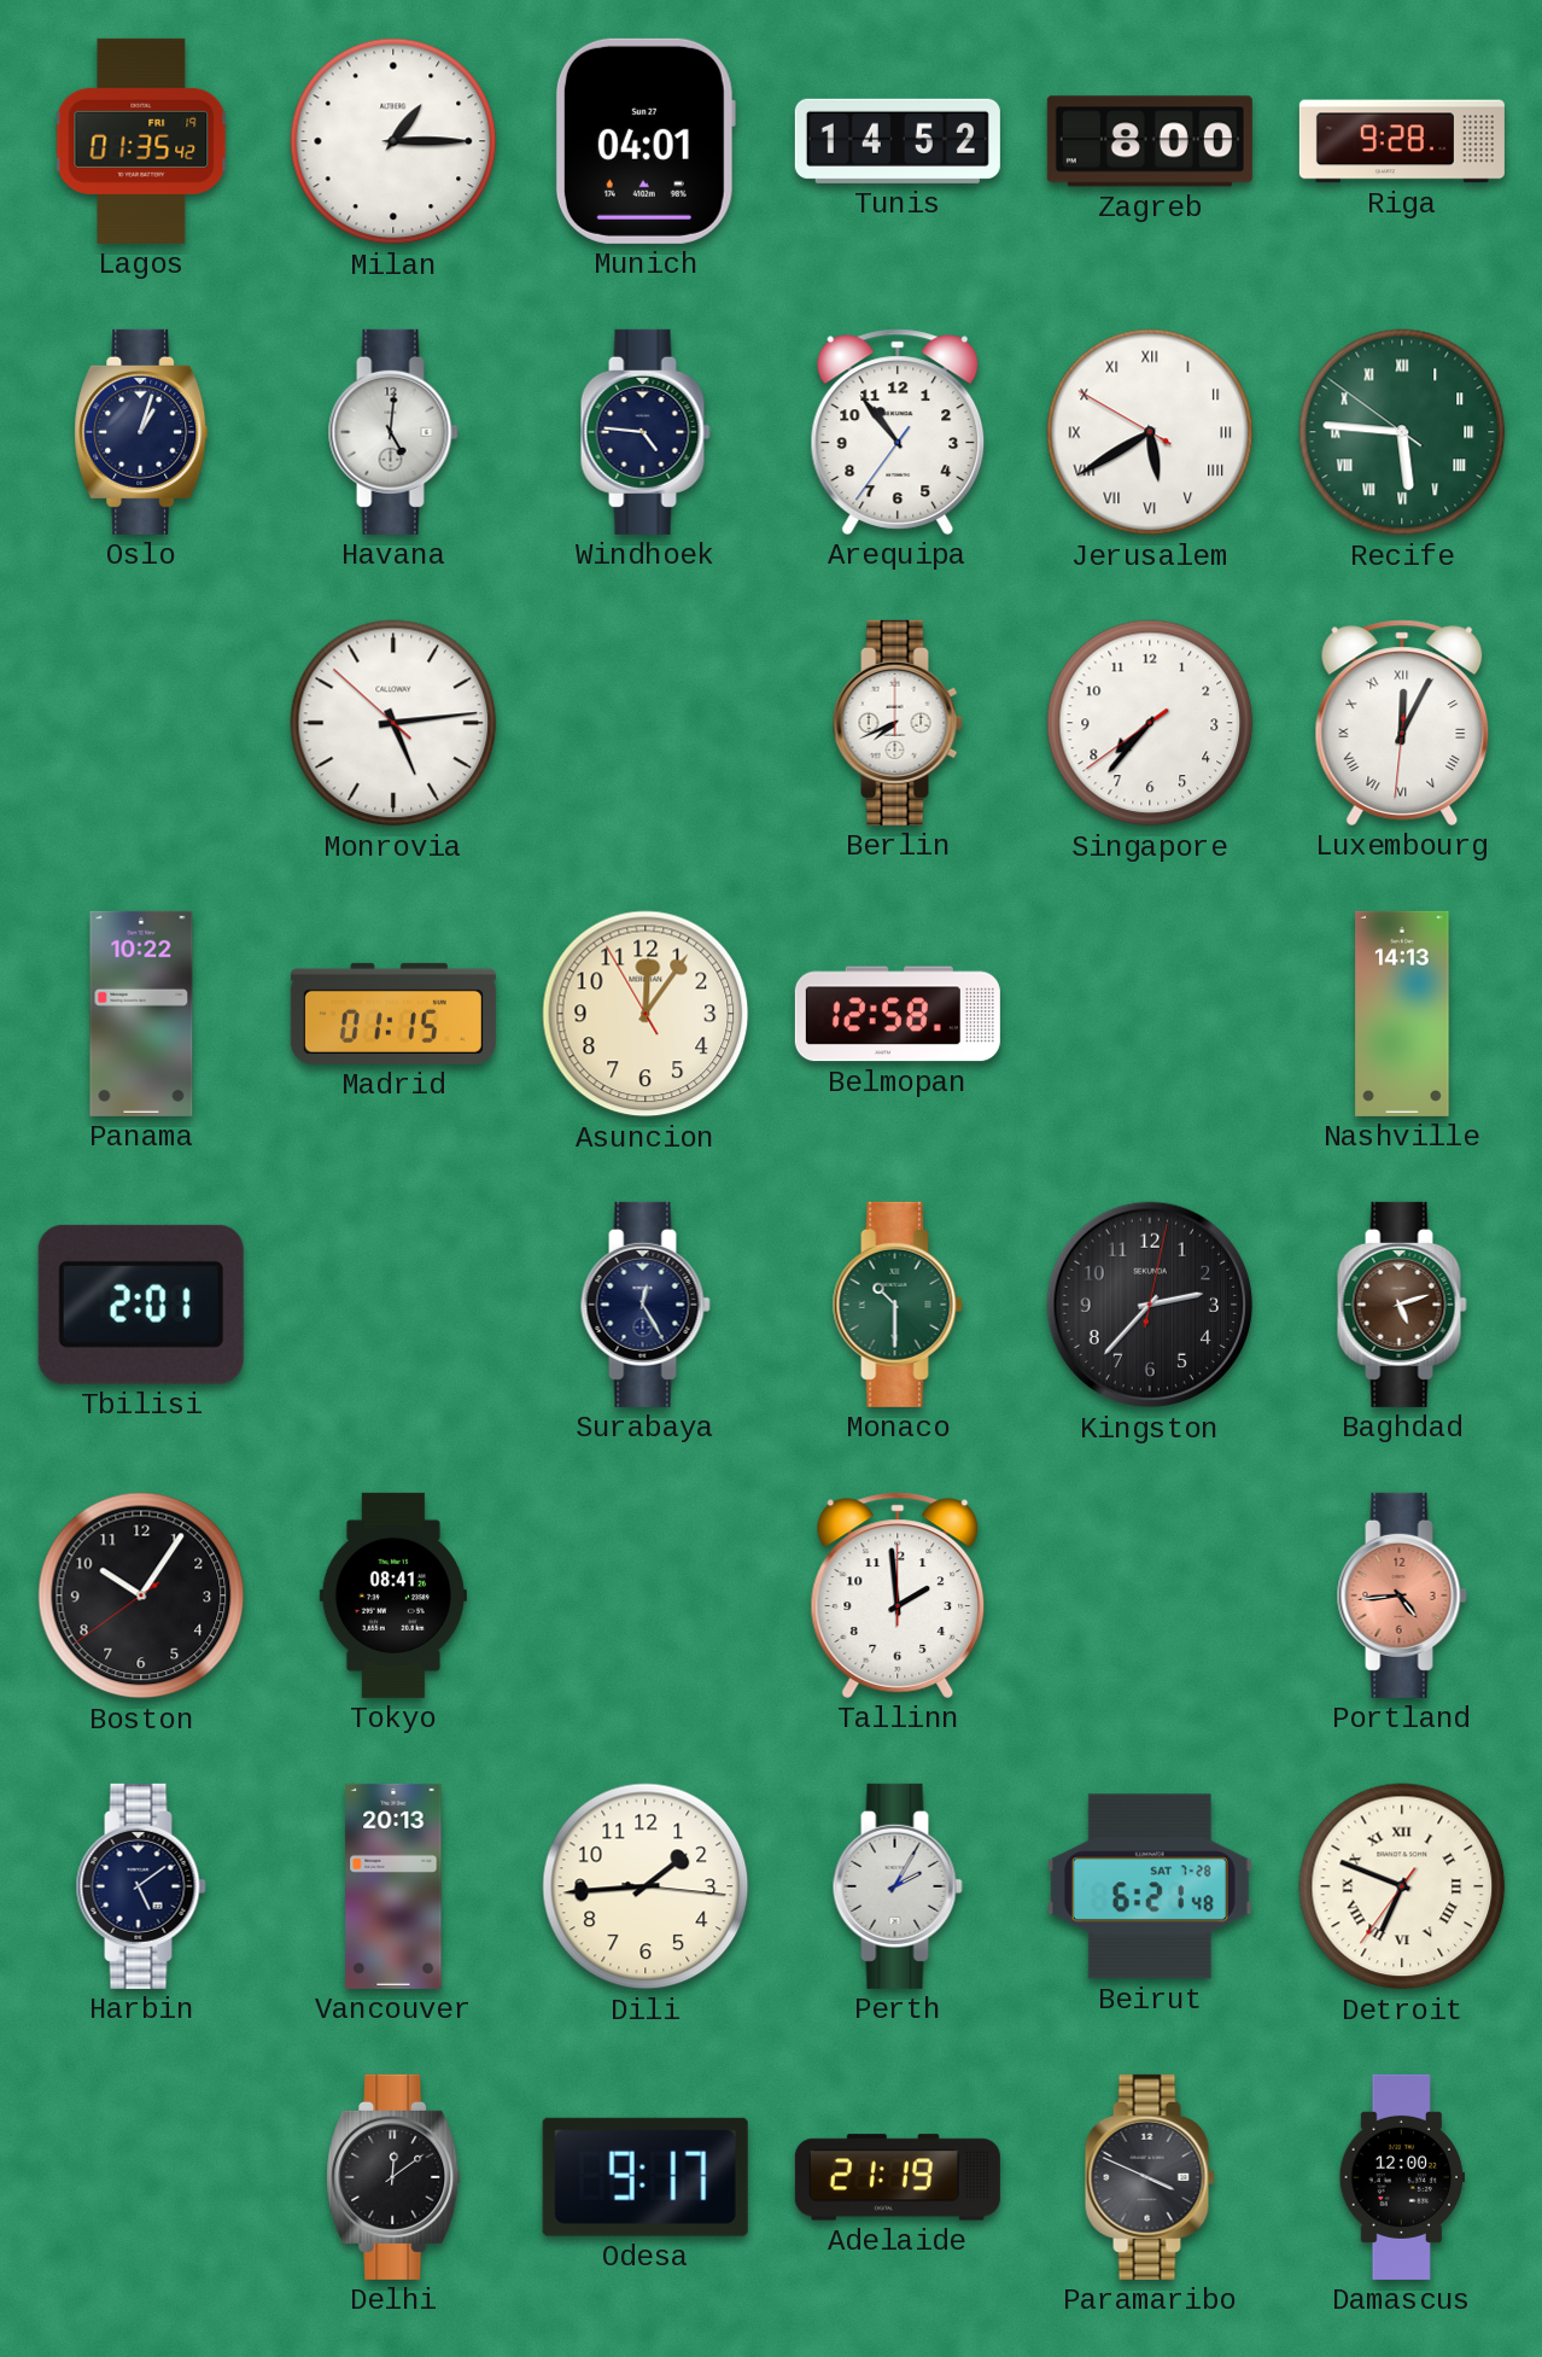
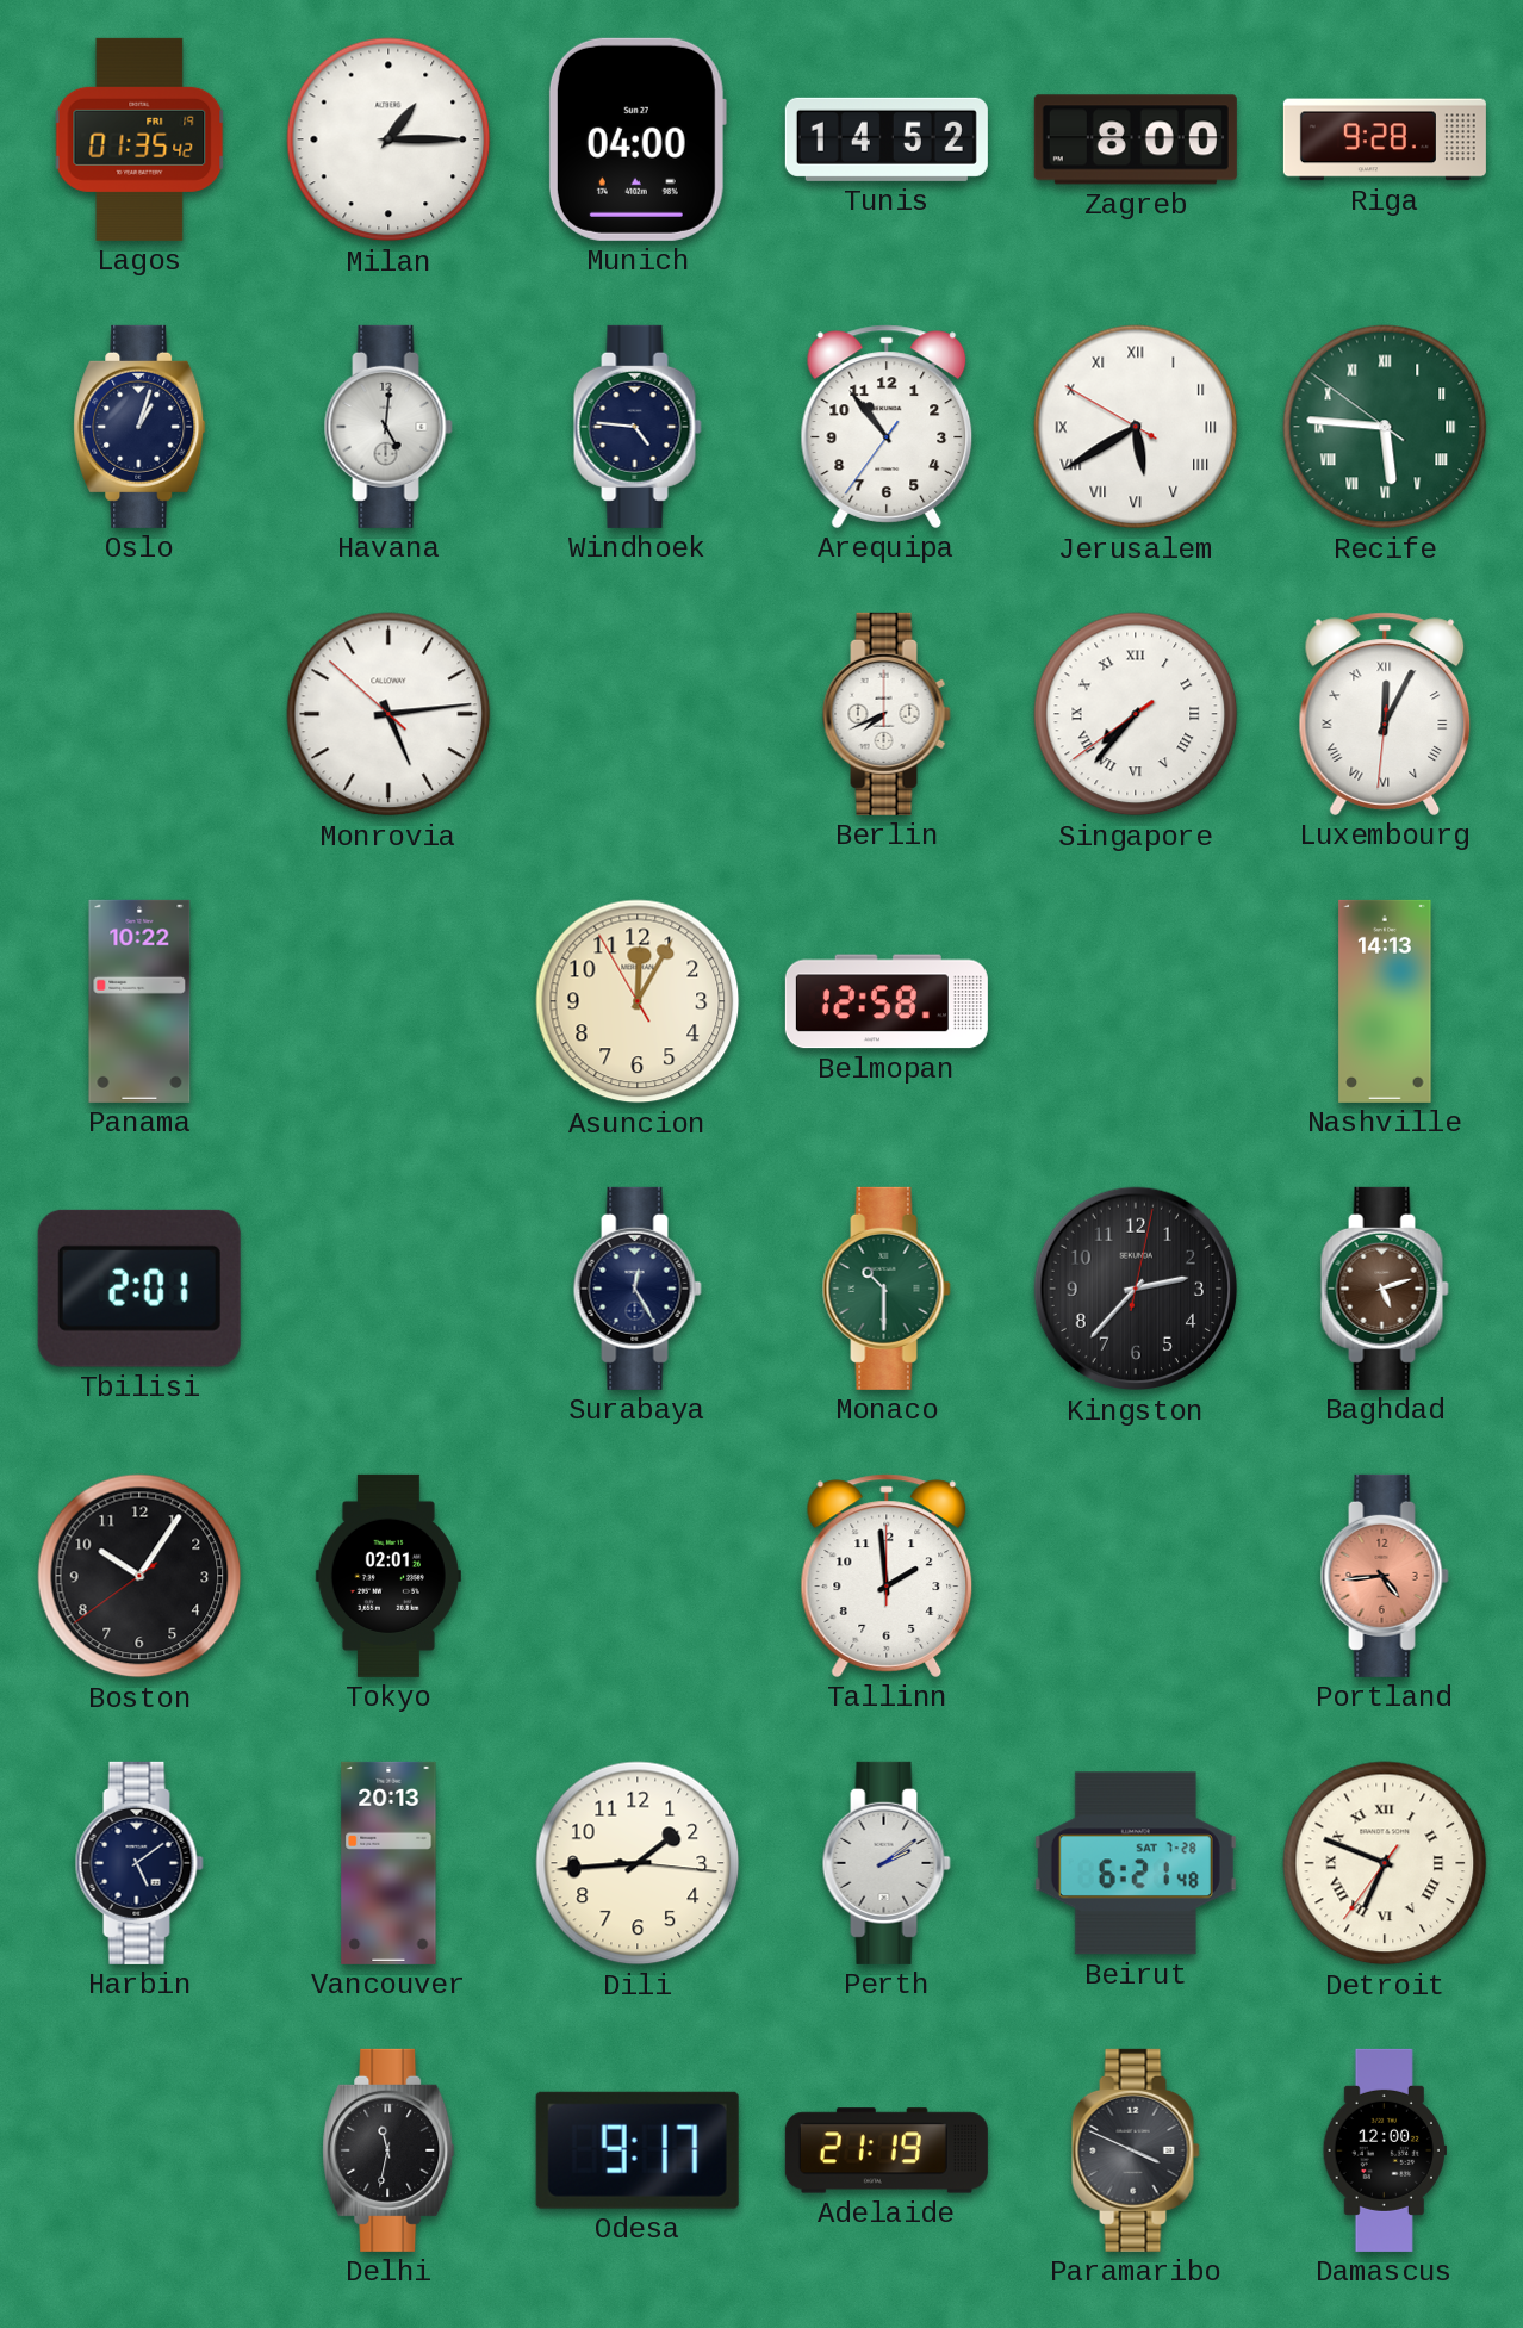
Munich: 04:01 -> 04:00
Singapore numerals: Arabic -> Roman
Madrid: 01:15 -> none
Asuncion: 12:05 -> 12:04
Tokyo: 08:41 -> 02:01
Perth: 2:05 -> 2:09
Delhi: 12:09 -> 11:32
